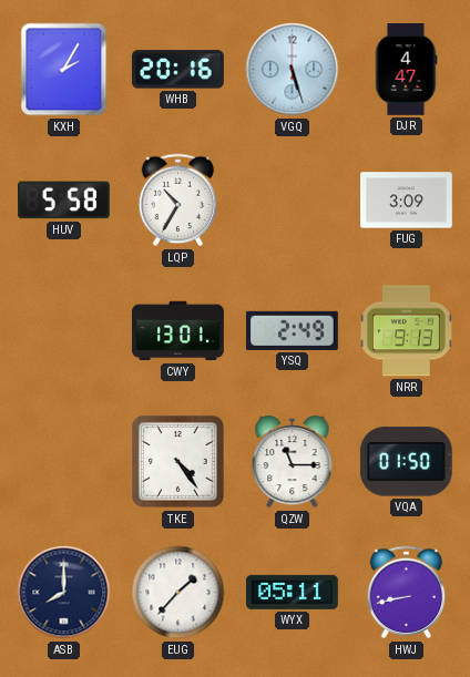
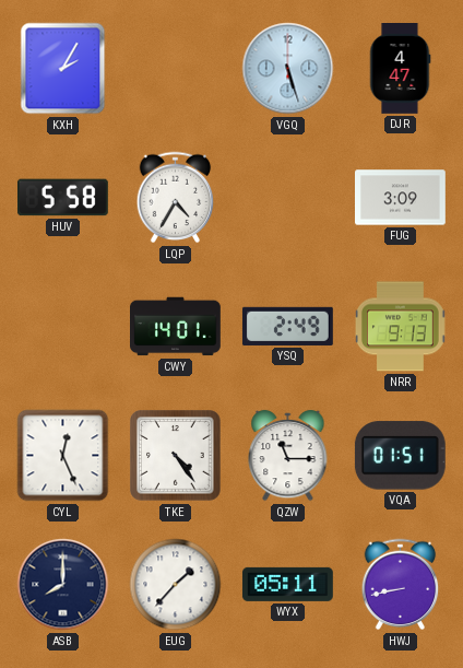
WHB: 20:16 -> none
LQP: 10:35 -> 4:35
CWY: 13:01 -> 14:01
CYL: none -> 12:26
VQA: 01:50 -> 01:51
